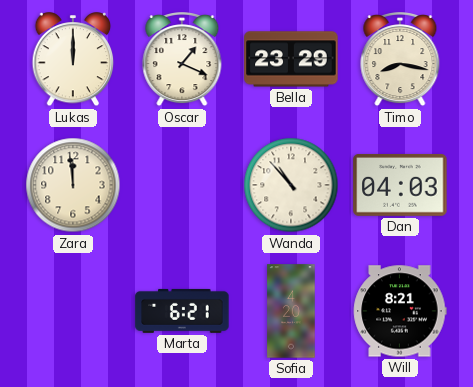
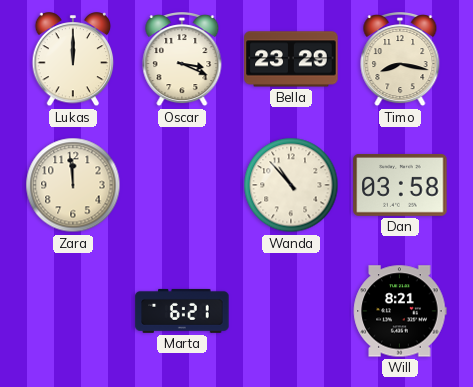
Oscar: 1:19 -> 3:19
Dan: 04:03 -> 03:58
Sofia: 4:20 -> none
